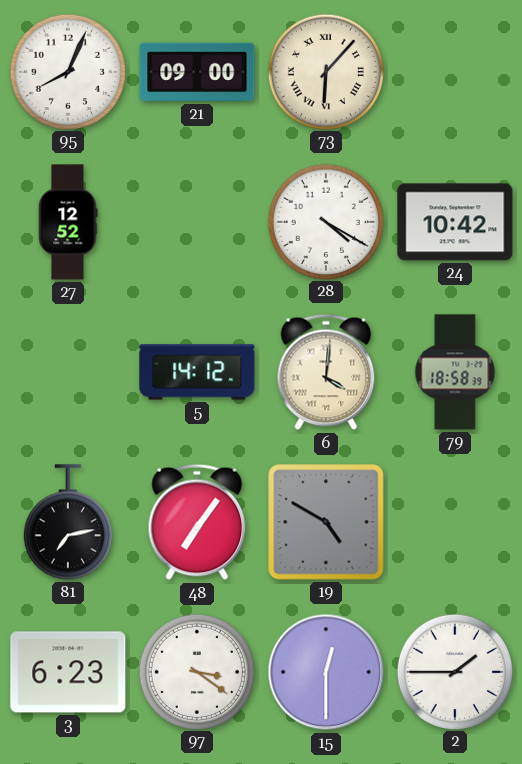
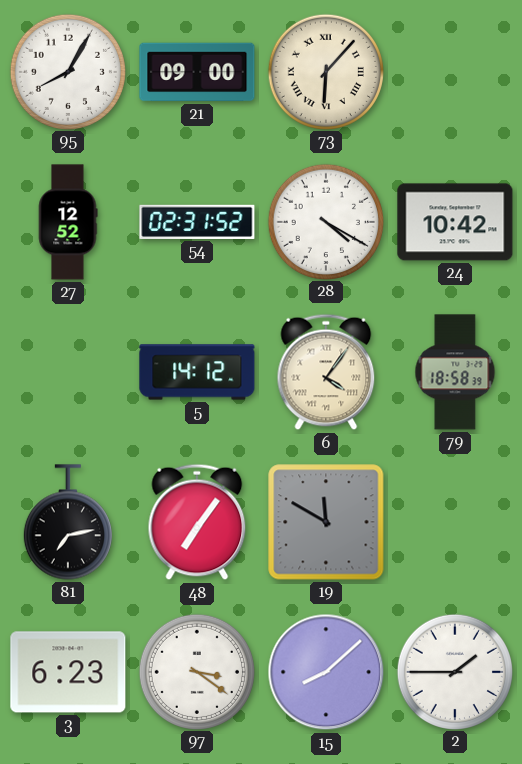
95: 8:04 -> 8:05
54: none -> 02:31
6: 4:01 -> 4:06
19: 4:50 -> 11:50
15: 12:30 -> 8:08
